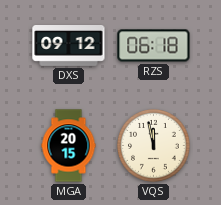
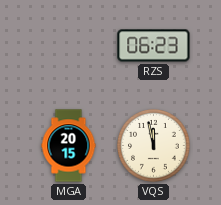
DXS: 09:12 -> none
RZS: 06:18 -> 06:23
